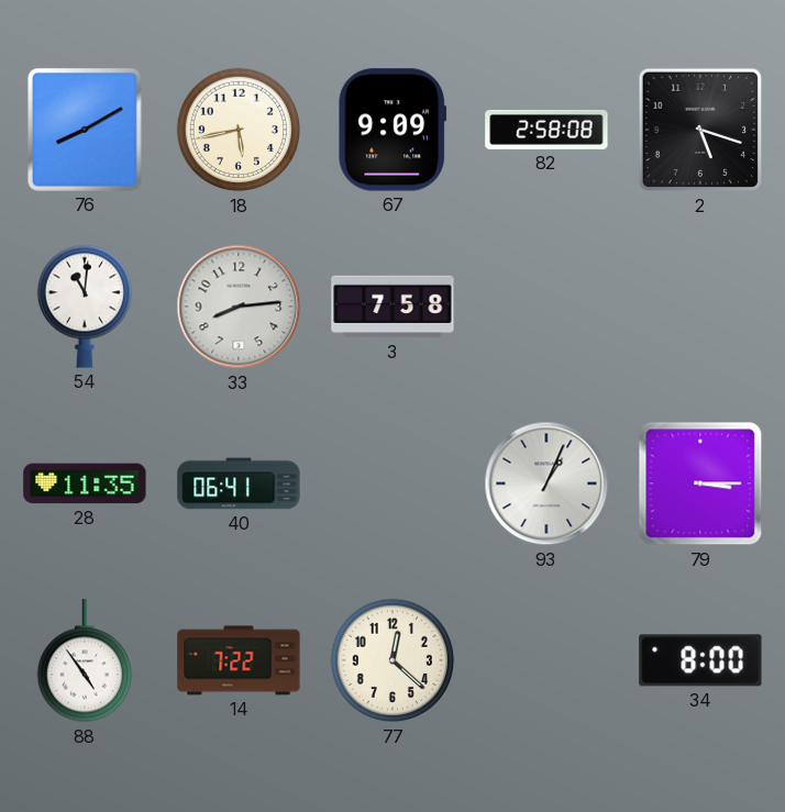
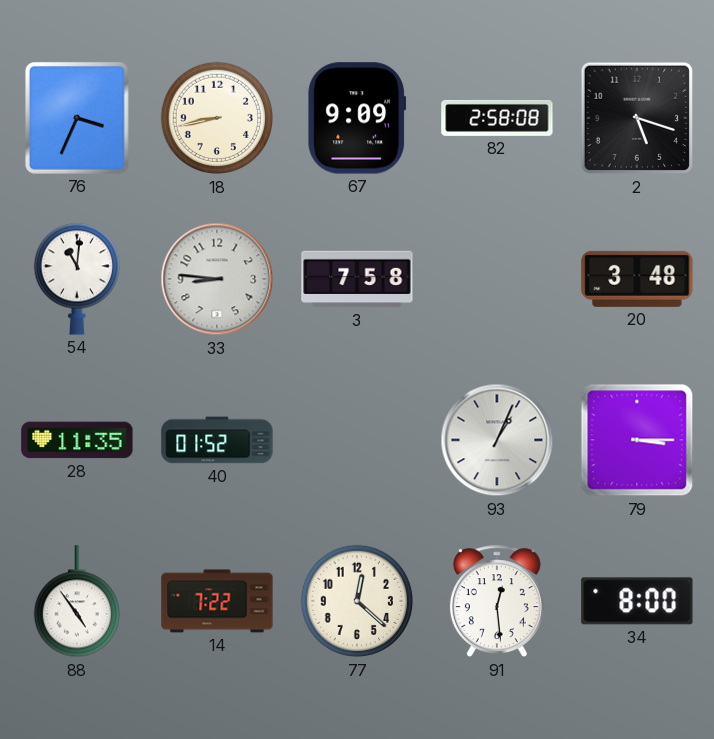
76: 8:10 -> 3:34
18: 5:43 -> 8:43
33: 8:14 -> 8:46
20: none -> 3:48
40: 06:41 -> 01:52
91: none -> 12:29
